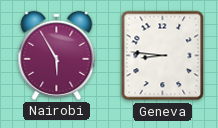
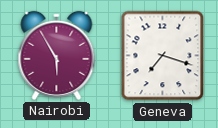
Geneva: 8:46 -> 7:18
